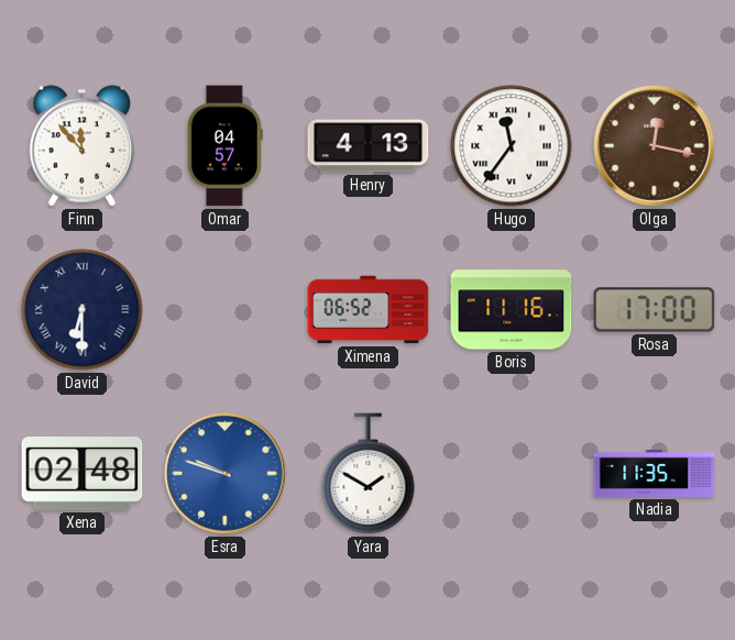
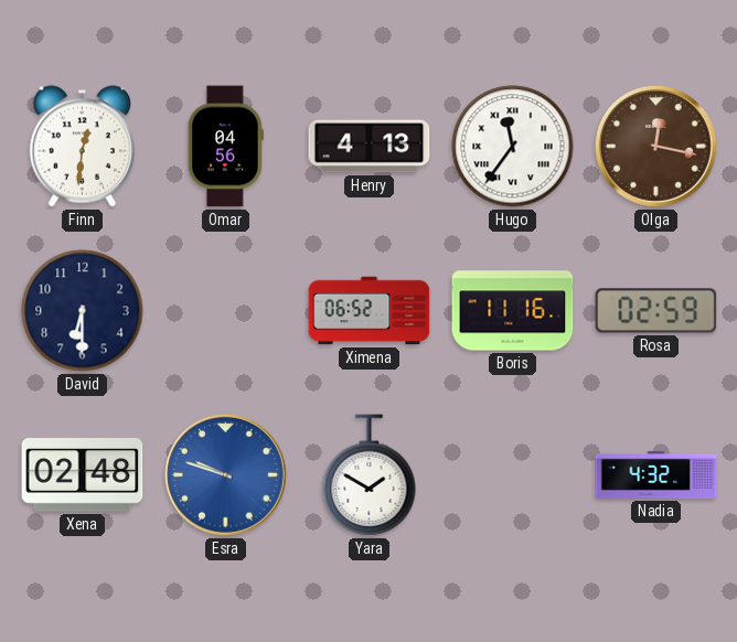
Finn: 11:53 -> 12:31
Omar: 04:57 -> 04:56
David numerals: Roman -> Arabic
Rosa: 17:00 -> 02:59
Nadia: 11:35 -> 4:32
